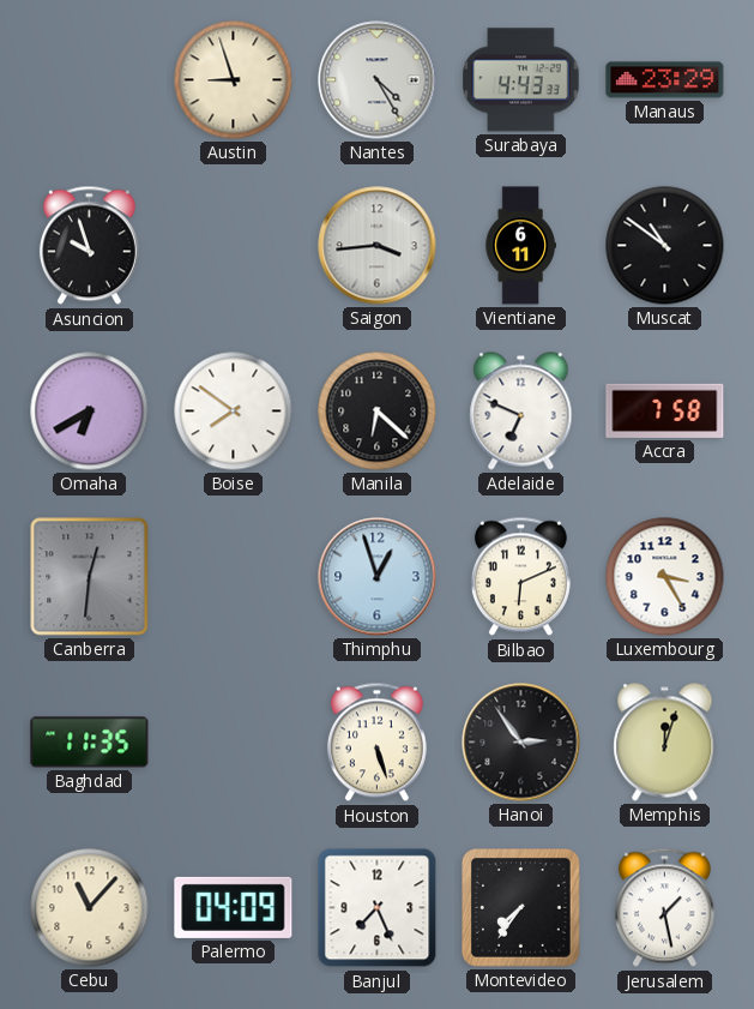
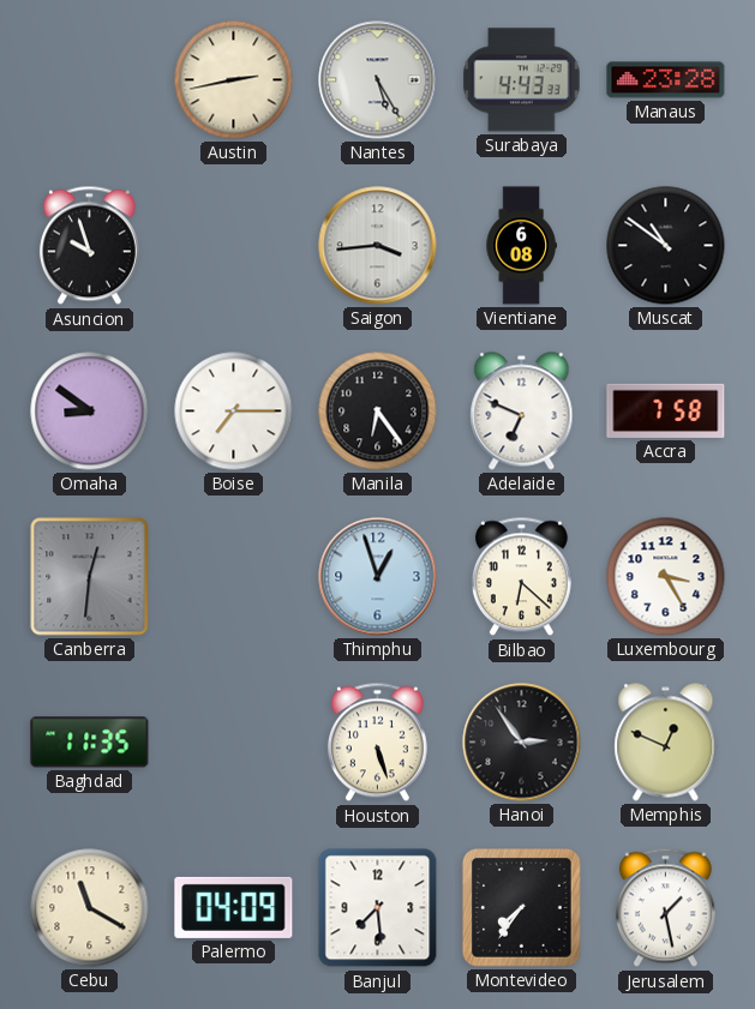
Austin: 8:57 -> 2:43
Nantes: 4:25 -> 5:25
Manaus: 23:29 -> 23:28
Vientiane: 6:11 -> 6:08
Omaha: 6:40 -> 8:51
Boise: 7:51 -> 7:15
Manila: 6:22 -> 6:24
Bilbao: 6:11 -> 6:22
Memphis: 12:03 -> 12:49
Cebu: 11:07 -> 11:20
Banjul: 7:26 -> 7:29
